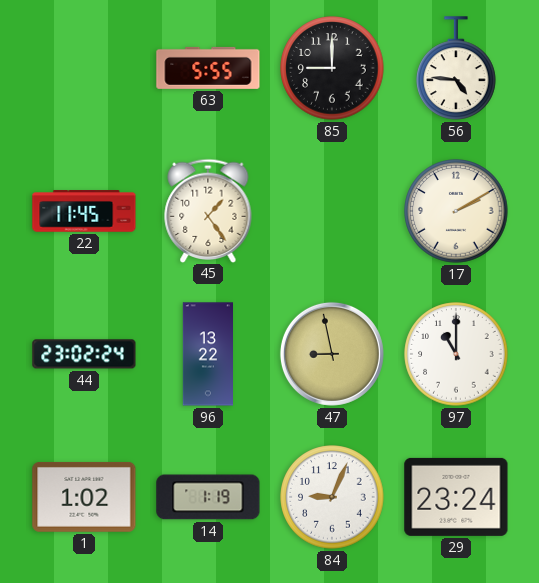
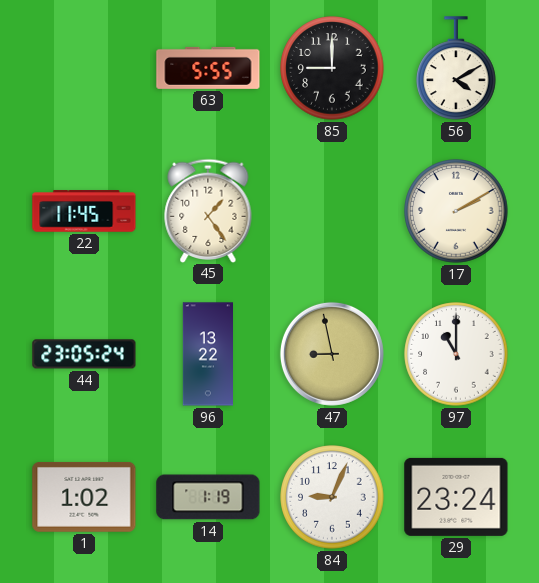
56: 4:46 -> 4:10
44: 23:02 -> 23:05
